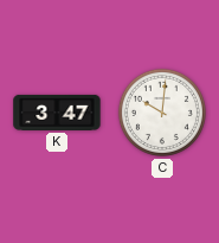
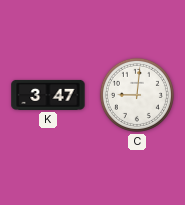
C: 10:01 -> 9:01
